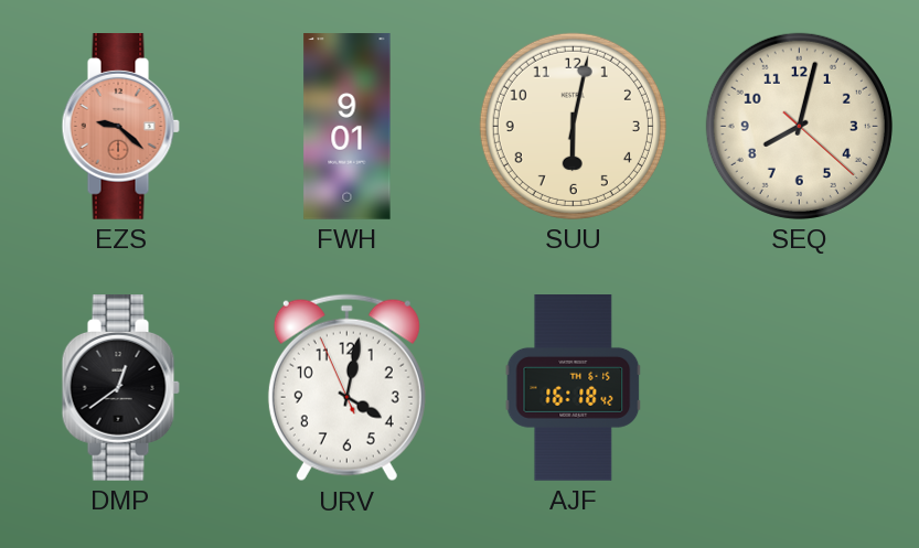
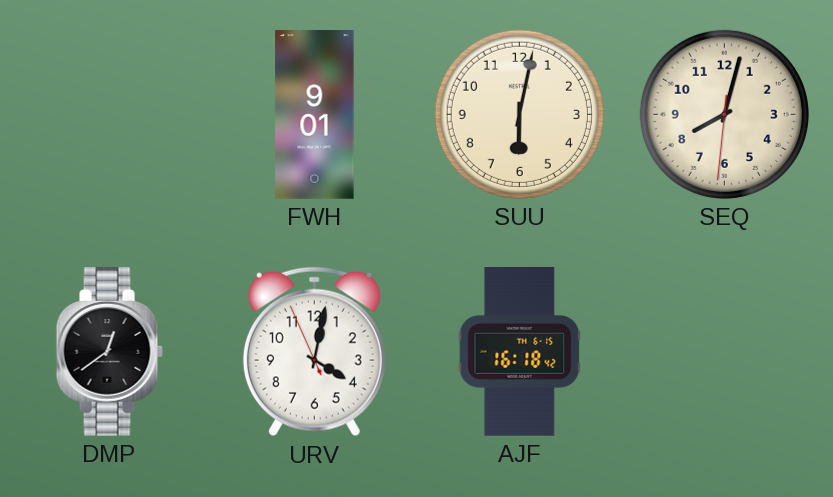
EZS: 9:22 -> none
SEQ: 8:02:22 -> 8:02:31
